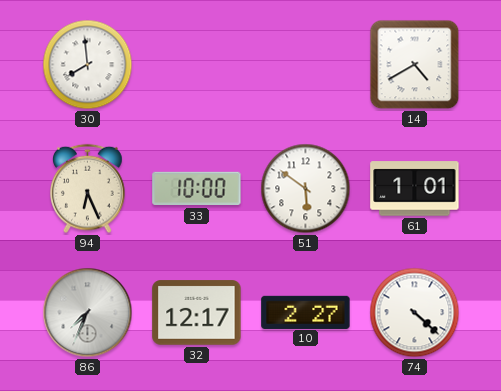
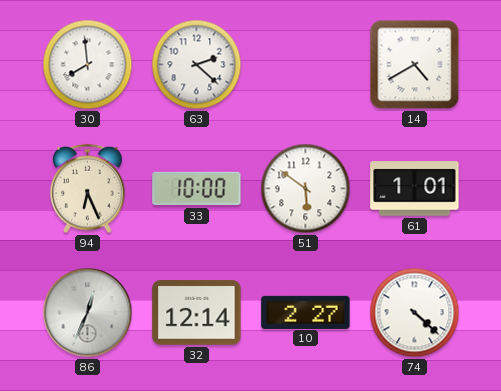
63: none -> 2:22
86: 7:34 -> 12:34
32: 12:17 -> 12:14
